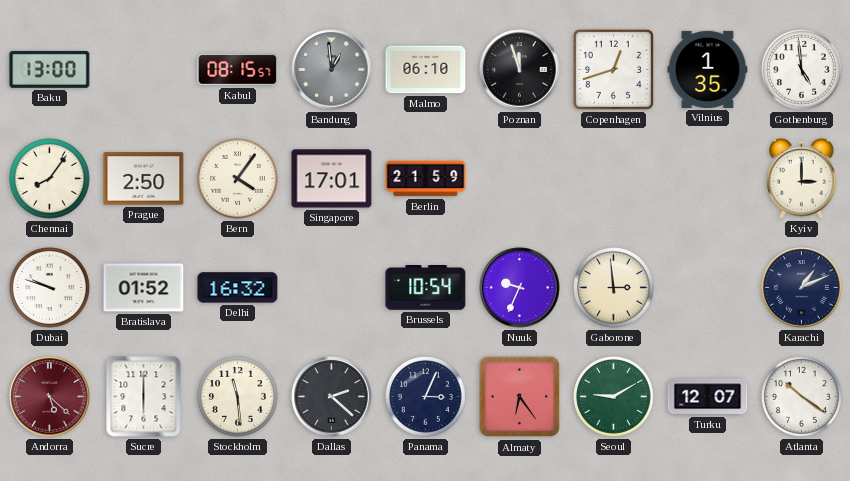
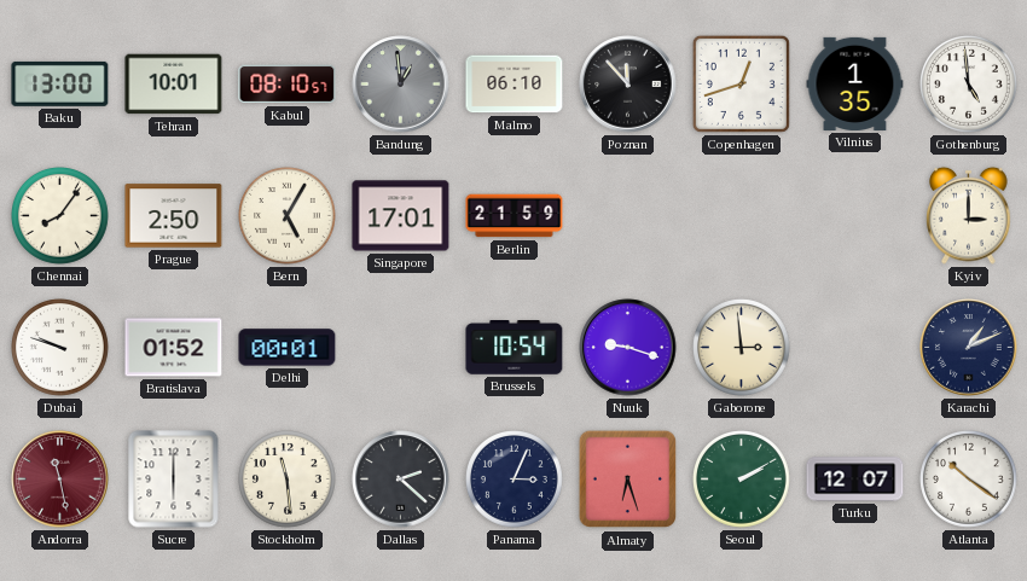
Tehran: none -> 10:01
Kabul: 08:15 -> 08:10
Poznan: 11:57 -> 11:53
Bern: 4:06 -> 5:05
Delhi: 16:32 -> 00:01
Nuuk: 9:34 -> 9:18
Andorra: 5:22 -> 11:28
Almaty: 6:24 -> 6:27
Seoul: 9:10 -> 2:10
